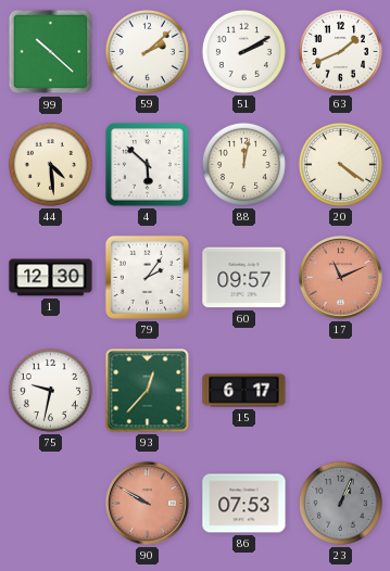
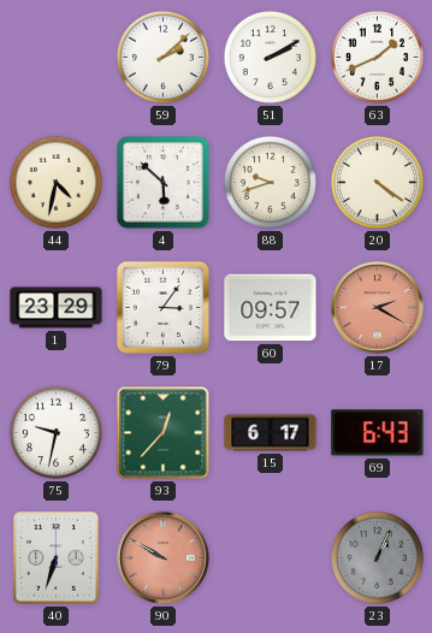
99: 10:22 -> none
44: 4:29 -> 4:32
88: 12:02 -> 9:42
1: 12:30 -> 23:29
79: 2:06 -> 3:06
17: 11:11 -> 2:20
69: none -> 6:43
40: none -> 6:33
86: 07:53 -> none
